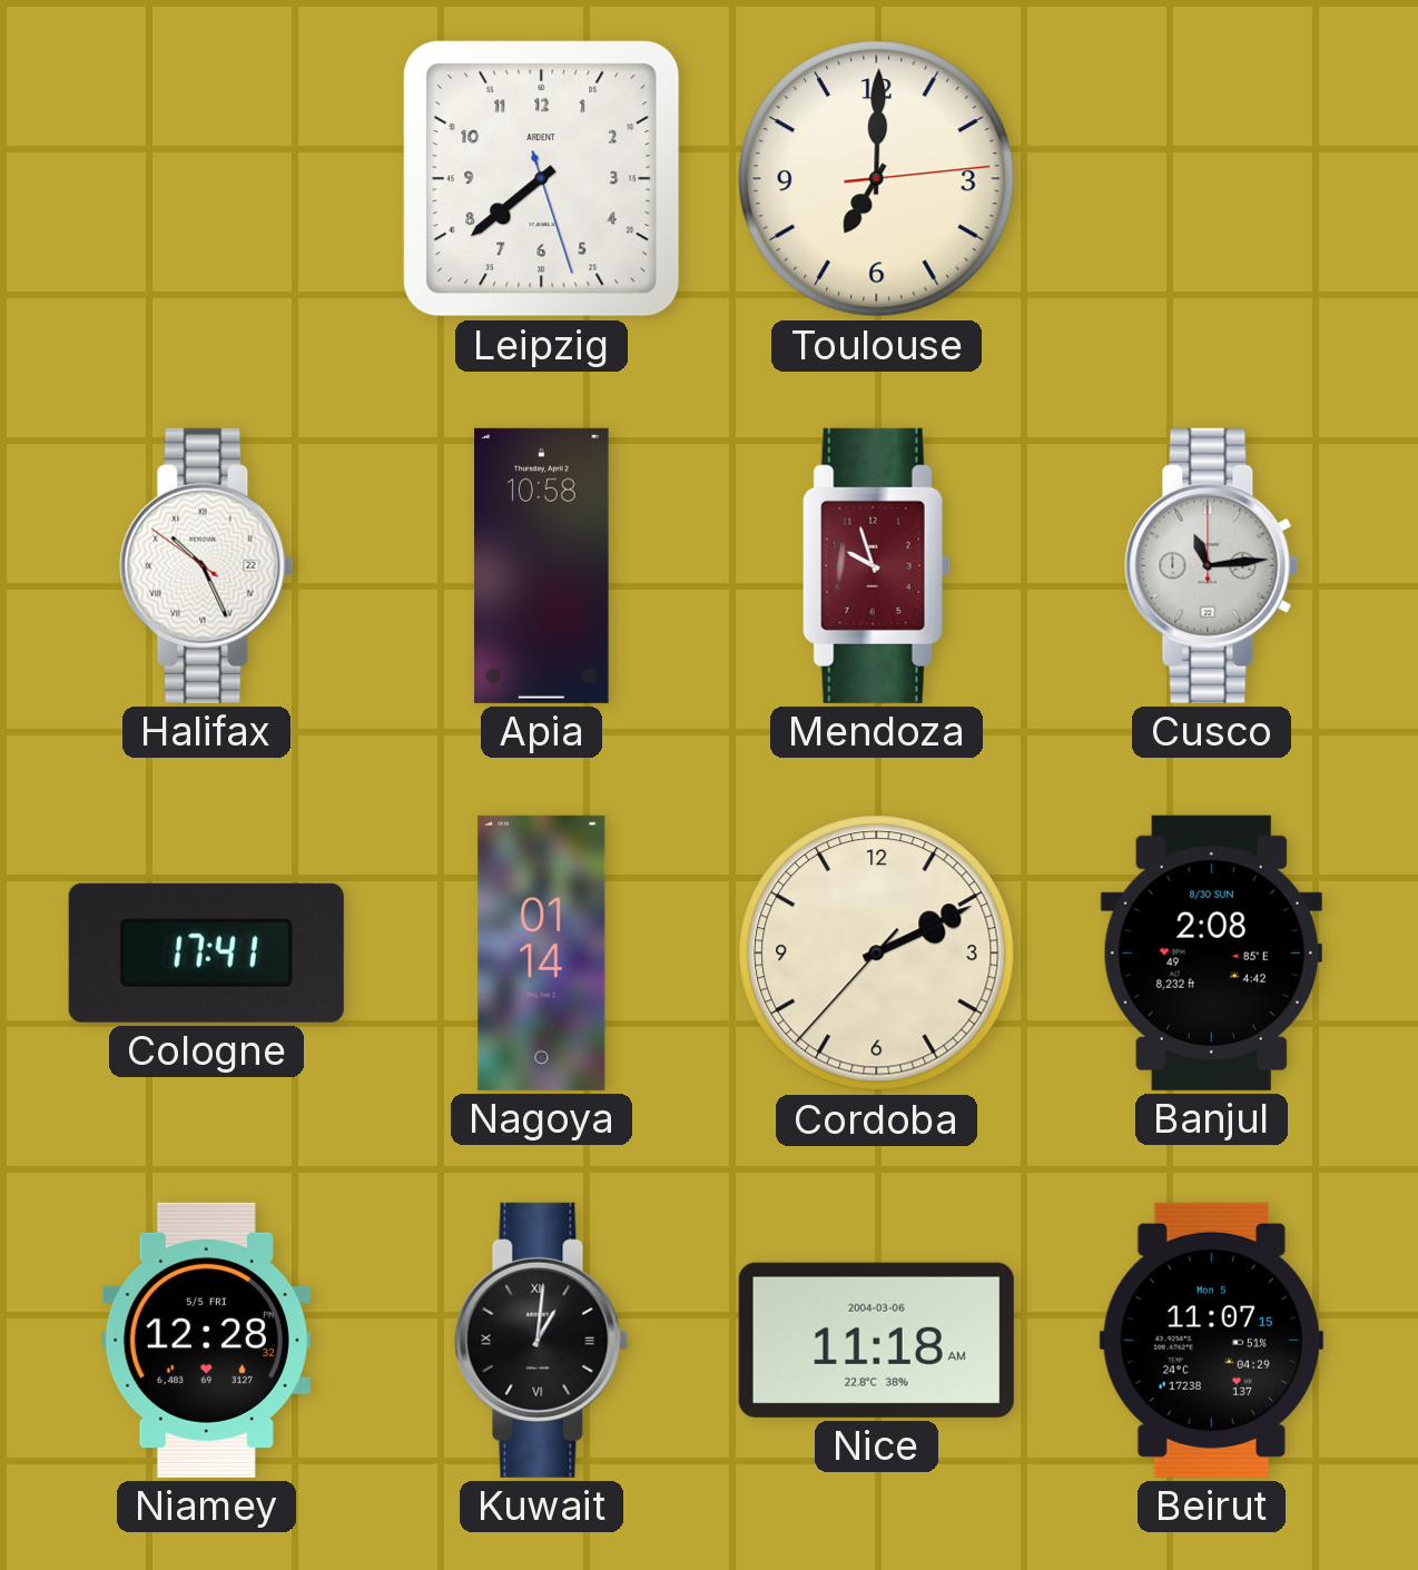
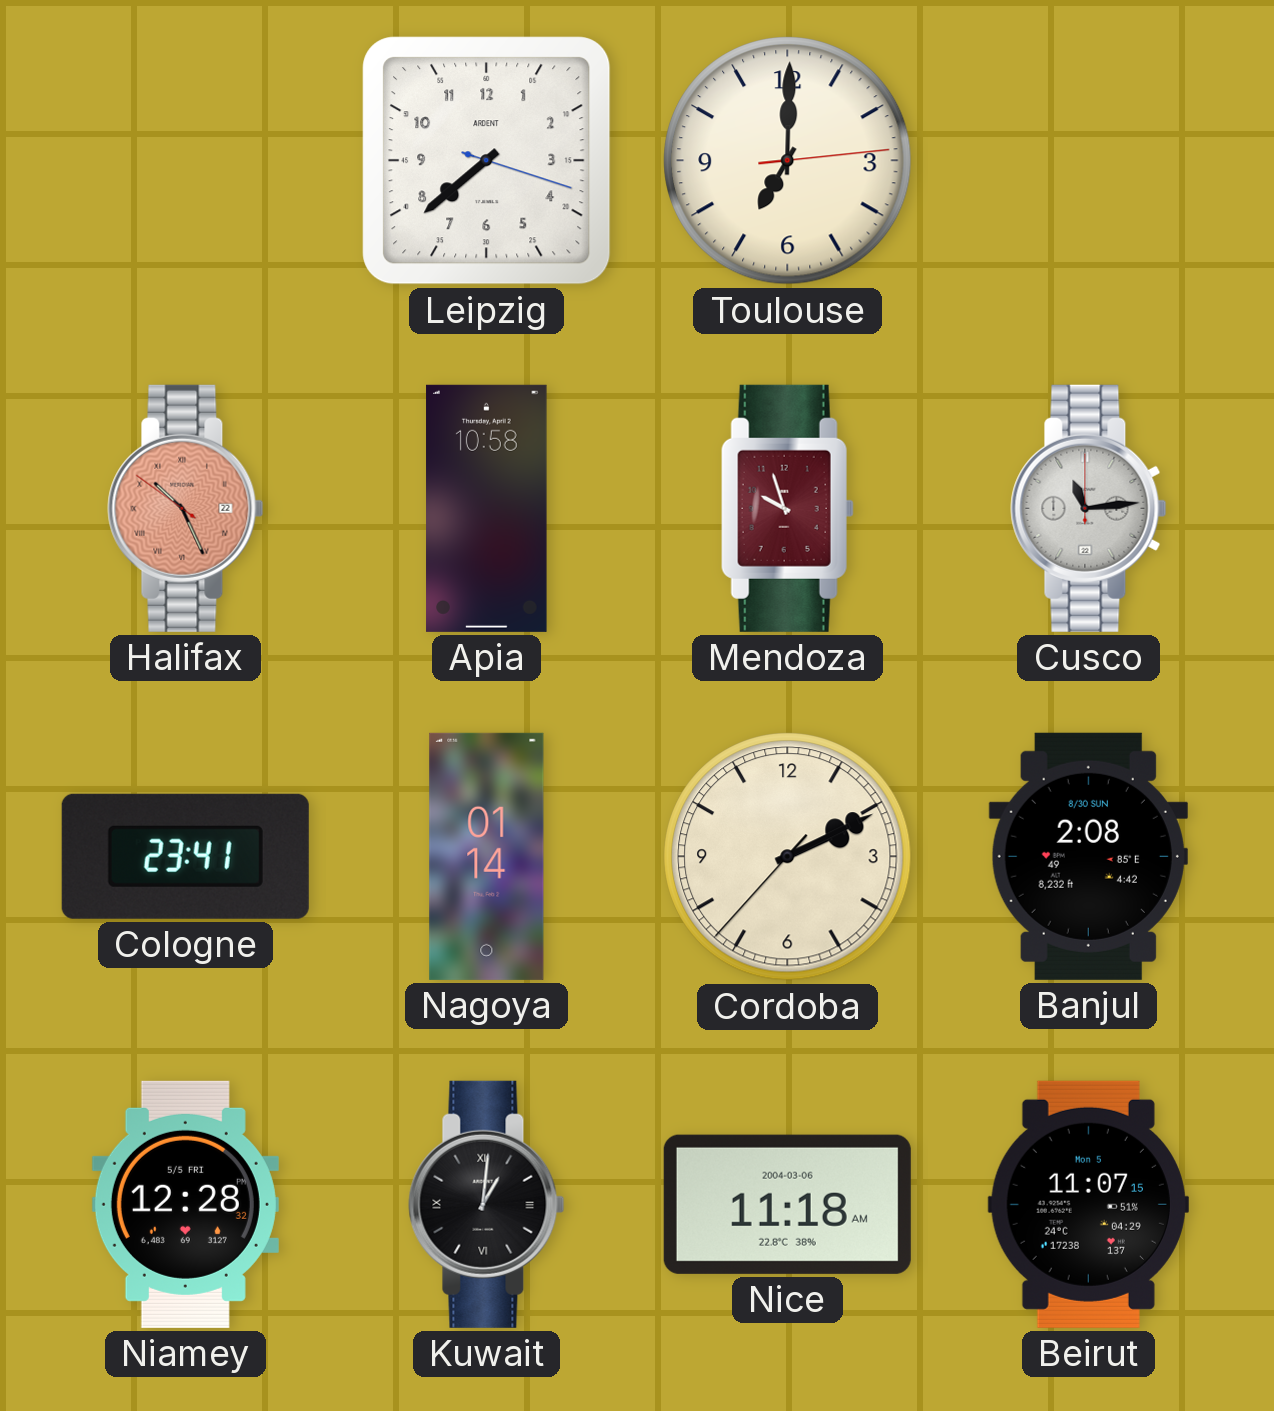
Leipzig: 7:38:27 -> 7:38:18
Halifax dial: white -> salmon
Cologne: 17:41 -> 23:41
